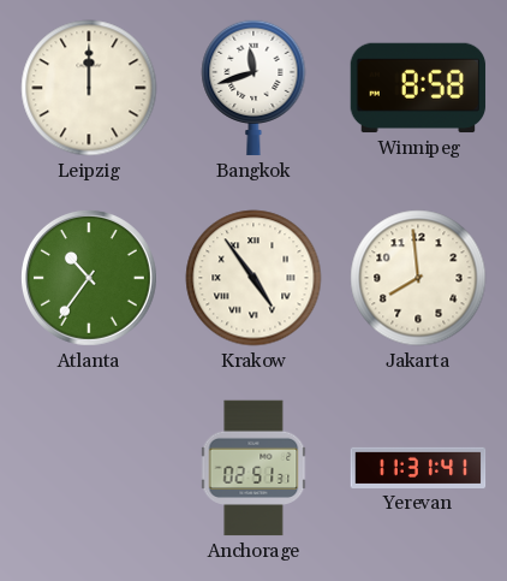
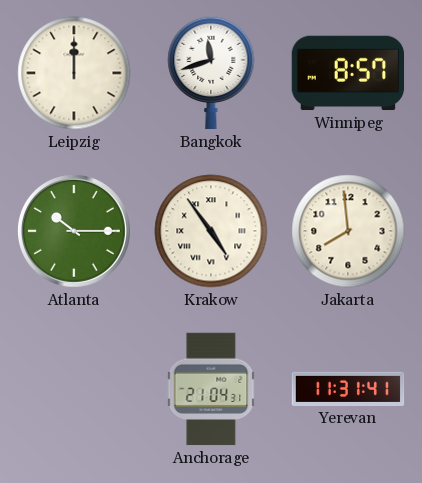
Winnipeg: 8:58 -> 8:57
Atlanta: 10:36 -> 10:15
Anchorage: 02:51 -> 21:04
